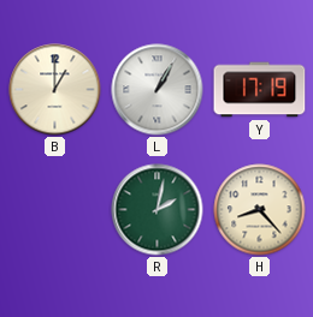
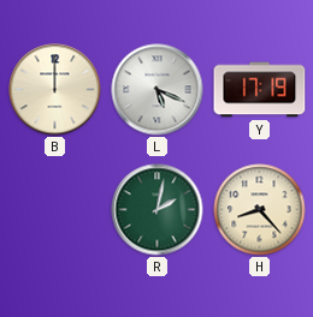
B: 1:00 -> 12:00
L: 1:05 -> 5:19
